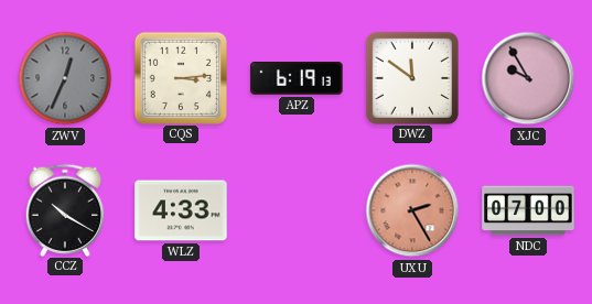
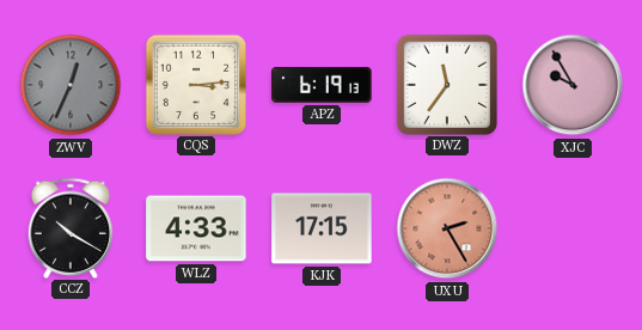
DWZ: 11:51 -> 11:36
KJK: none -> 17:15
NDC: 07:00 -> none
